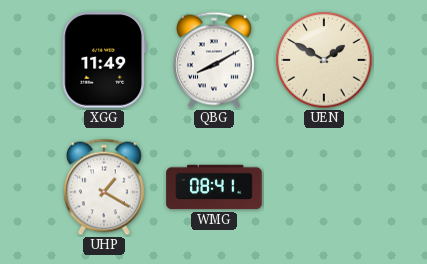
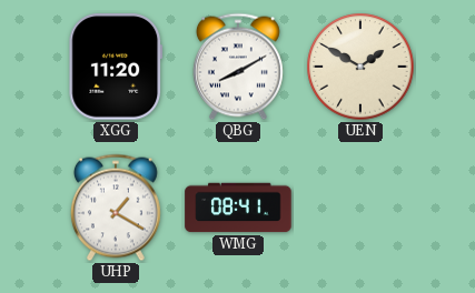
XGG: 11:49 -> 11:20
